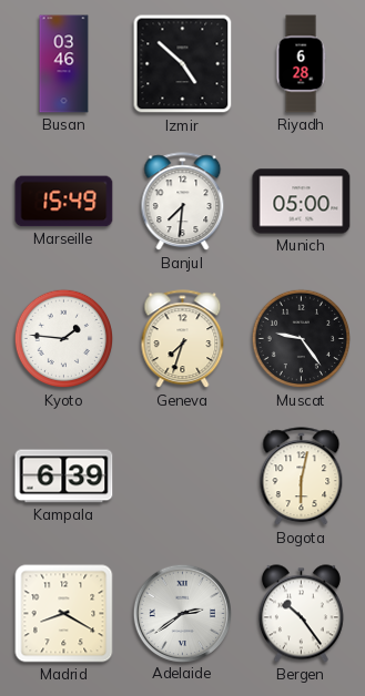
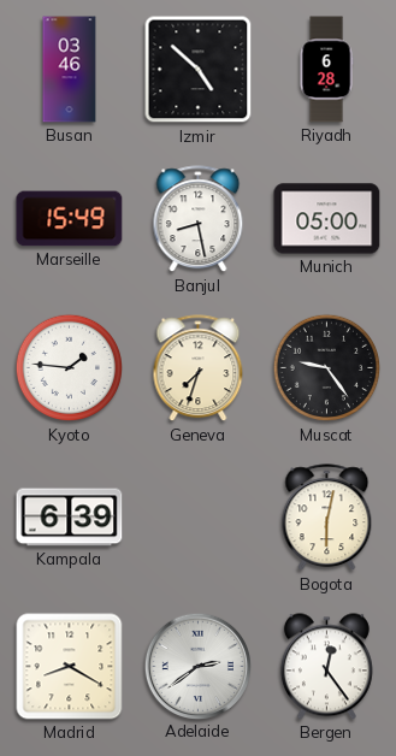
Banjul: 7:31 -> 8:28
Bergen: 10:24 -> 12:24
